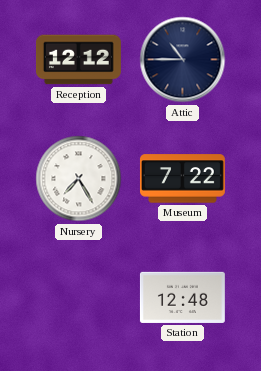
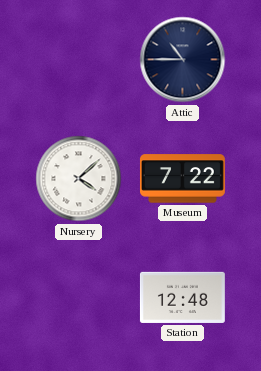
Reception: 12:12 -> none
Nursery: 7:25 -> 4:08
